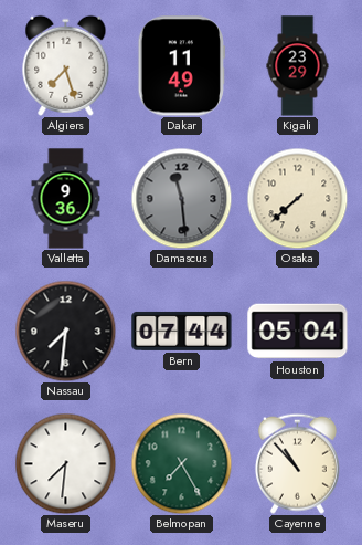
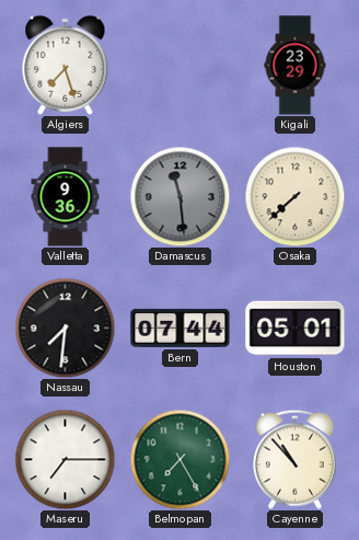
Dakar: 11:49 -> none
Houston: 05:04 -> 05:01
Maseru: 7:31 -> 7:15
